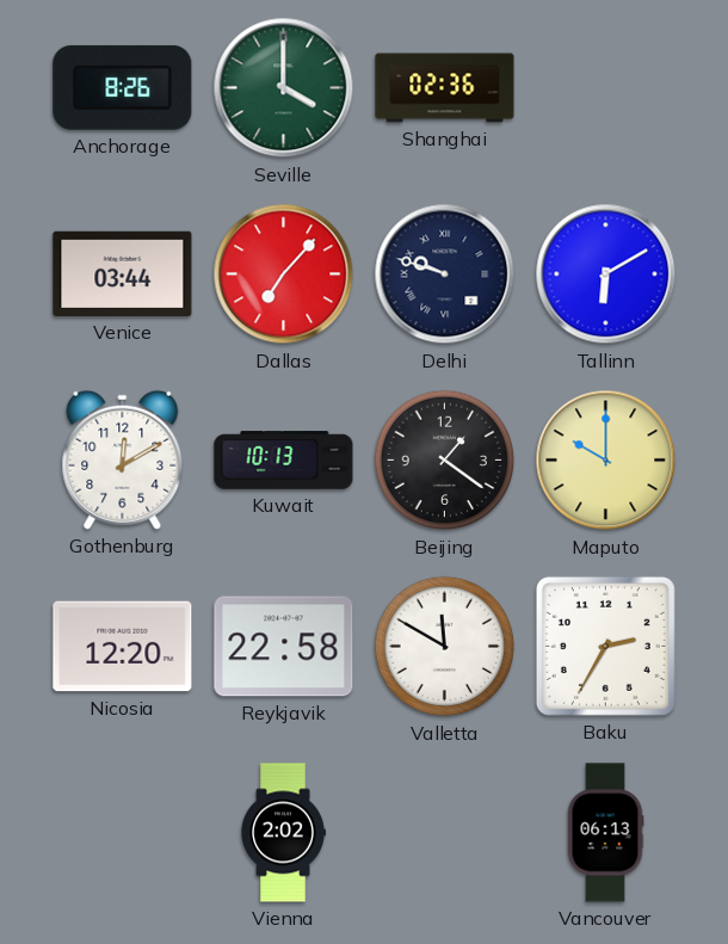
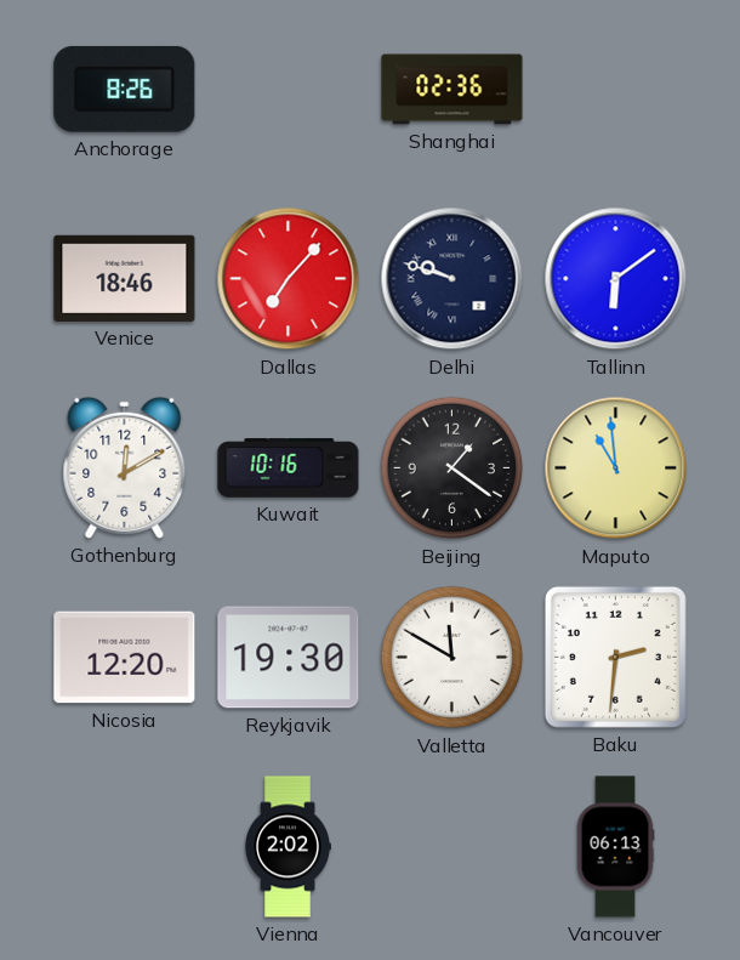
Seville: 4:00 -> none
Venice: 03:44 -> 18:46
Tallinn: 6:10 -> 6:09
Kuwait: 10:13 -> 10:16
Maputo: 10:00 -> 10:59
Reykjavik: 22:58 -> 19:30
Baku: 2:35 -> 2:31
